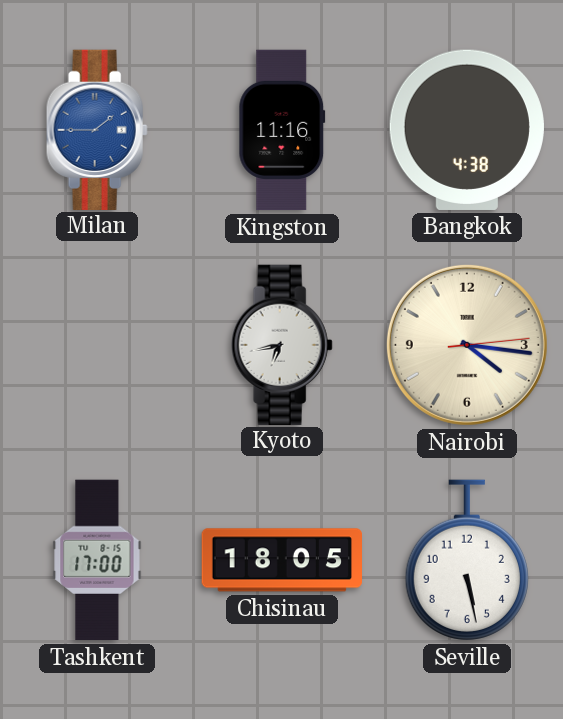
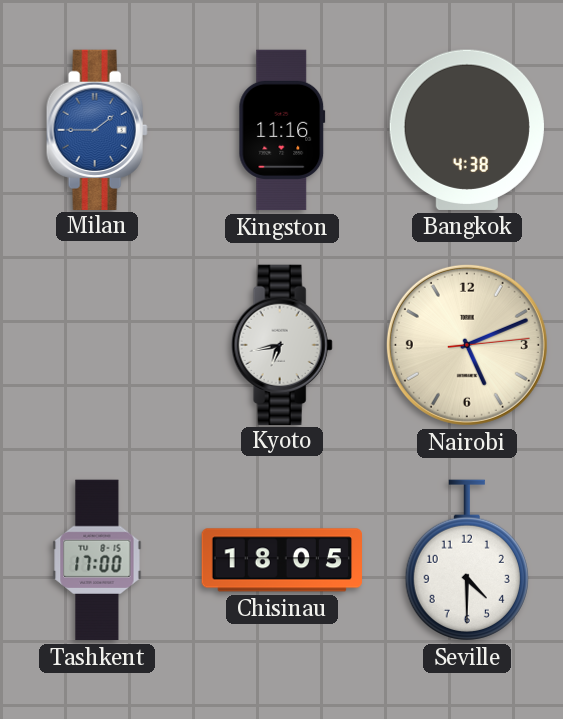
Nairobi: 4:16 -> 5:11
Seville: 5:28 -> 4:30
